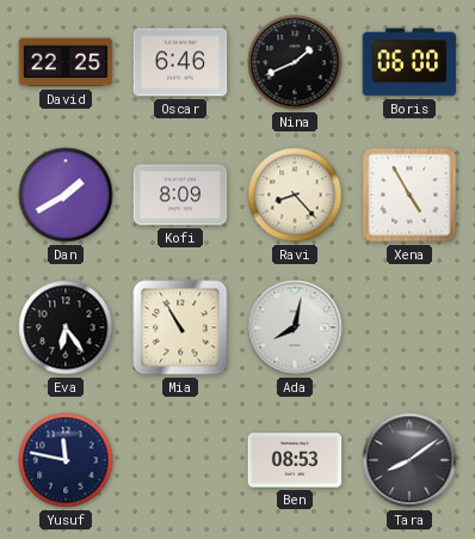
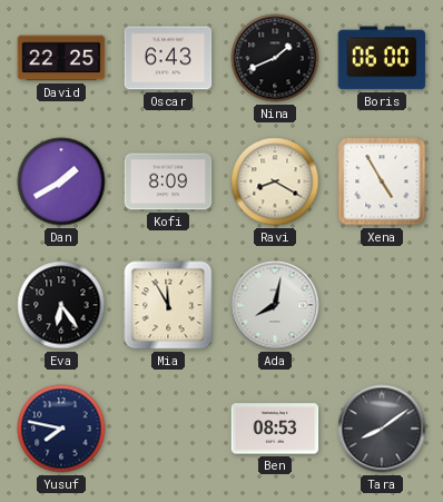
Oscar: 6:46 -> 6:43
Ravi: 8:23 -> 8:20
Mia: 10:55 -> 11:55
Yusuf: 11:47 -> 7:47
